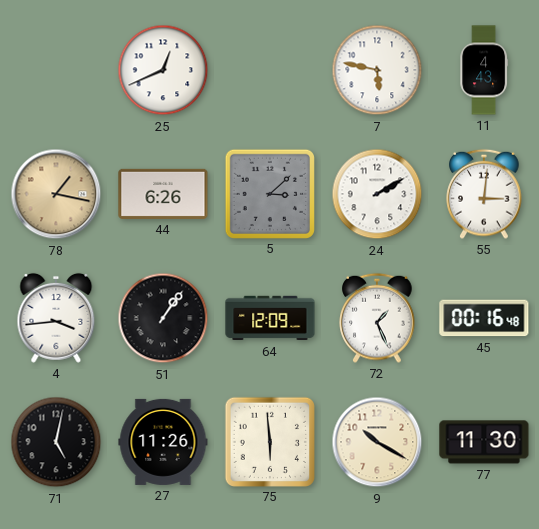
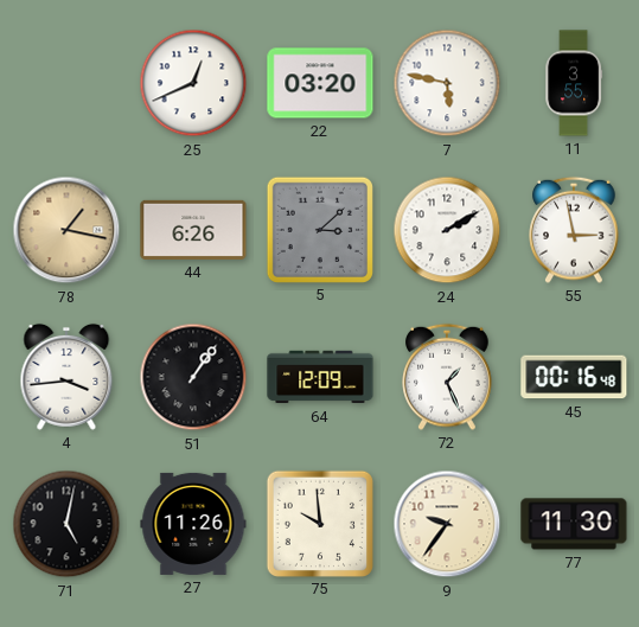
22: none -> 03:20
11: 4:43 -> 3:55
55: 3:01 -> 2:58
75: 5:59 -> 9:59
9: 10:20 -> 9:36
